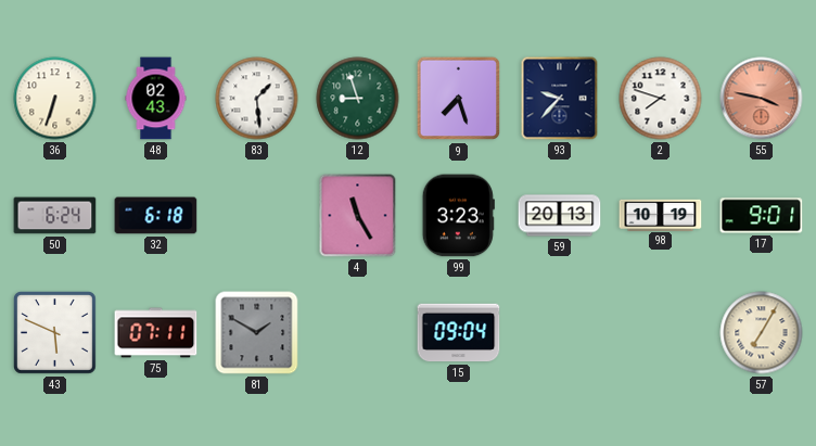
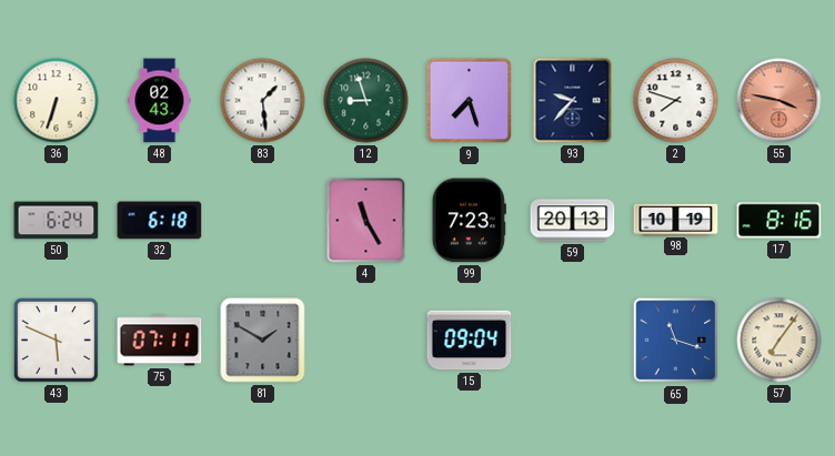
99: 3:23 -> 7:23
17: 9:01 -> 8:16
65: none -> 11:18
57: 7:05 -> 7:06
